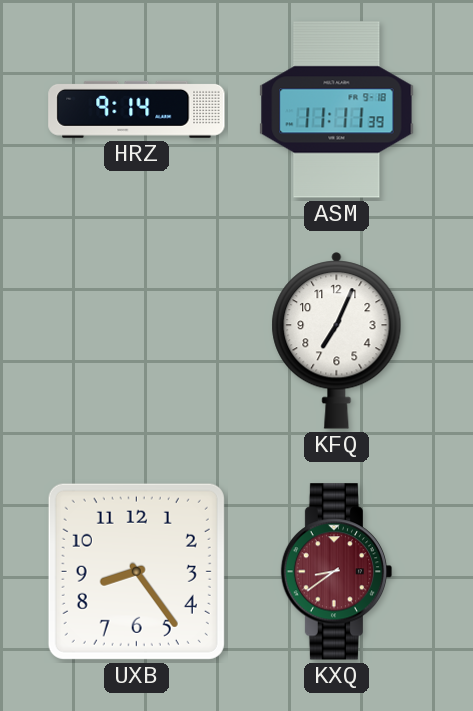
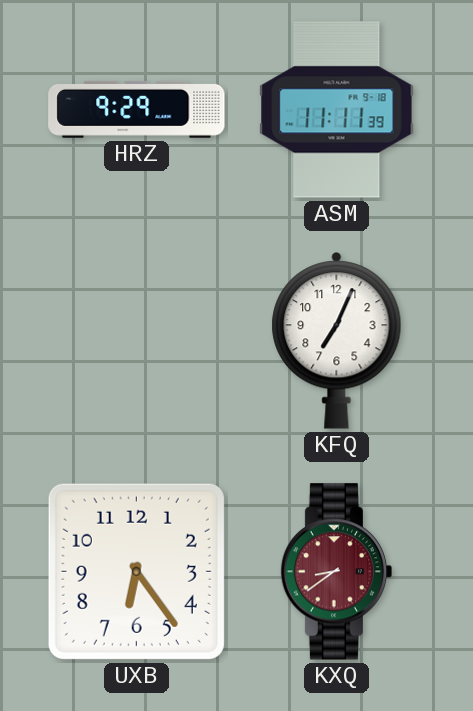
HRZ: 9:14 -> 9:29
UXB: 8:24 -> 6:24
